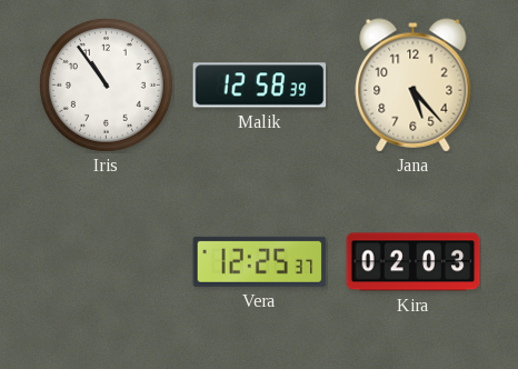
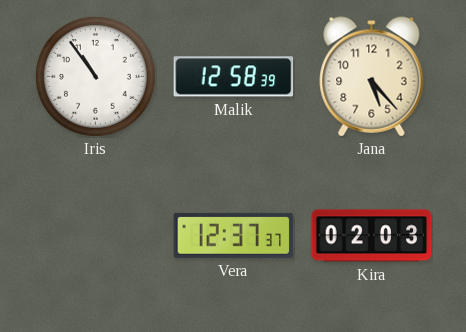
Vera: 12:25 -> 12:37
